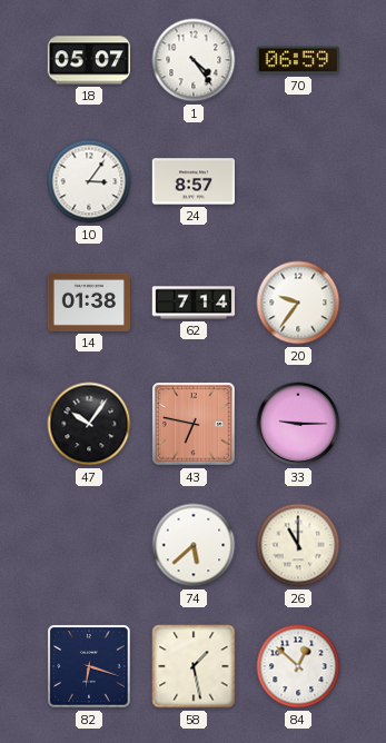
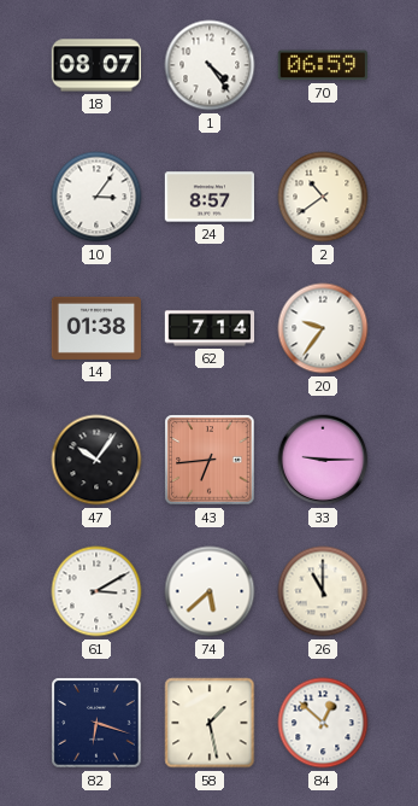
18: 05:07 -> 08:07
2: none -> 10:39
43: 6:47 -> 6:44
61: none -> 3:10
